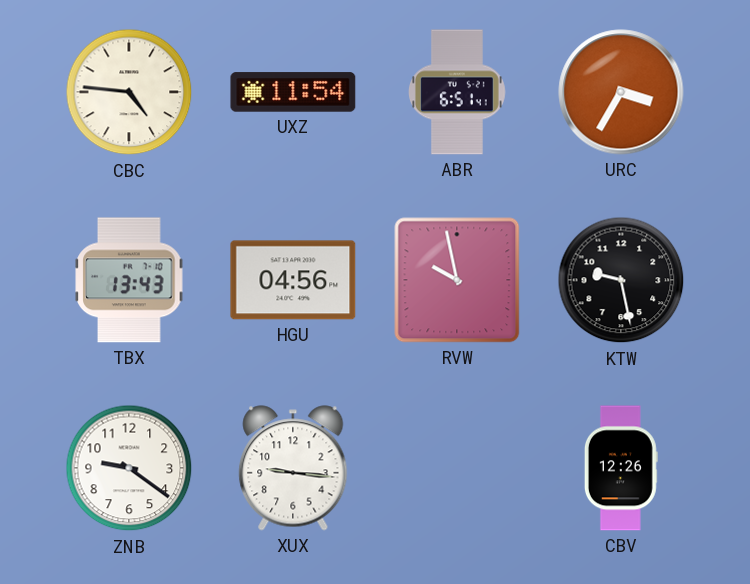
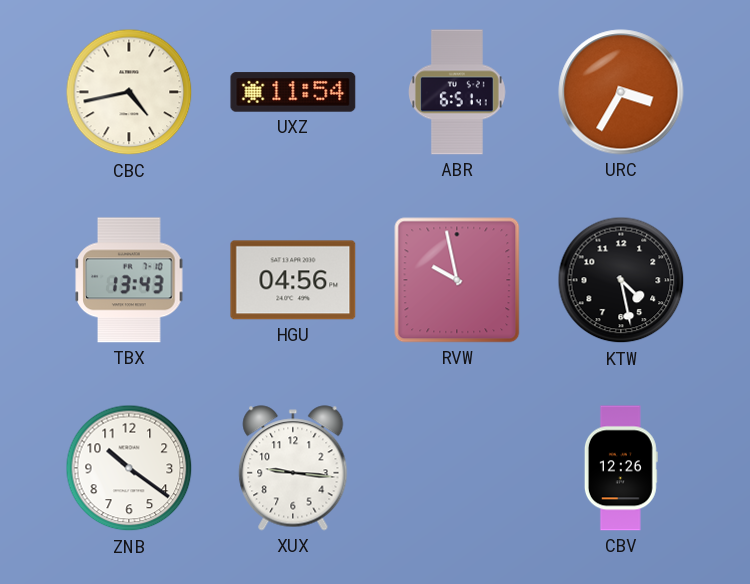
CBC: 4:46 -> 4:43
KTW: 9:28 -> 4:28
ZNB: 9:21 -> 10:21
